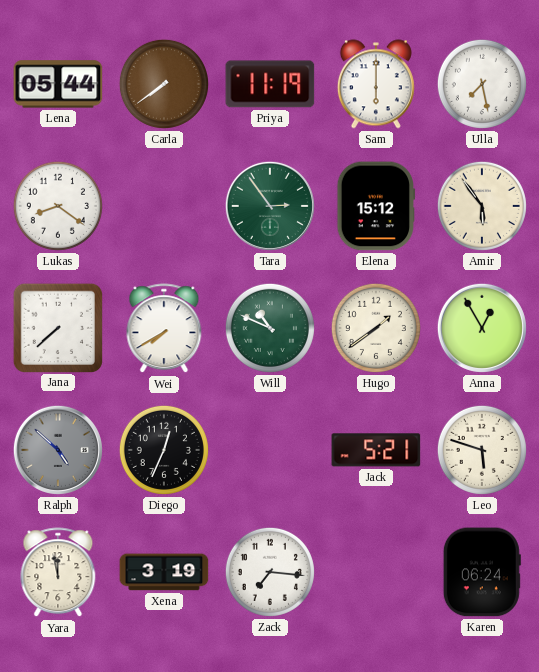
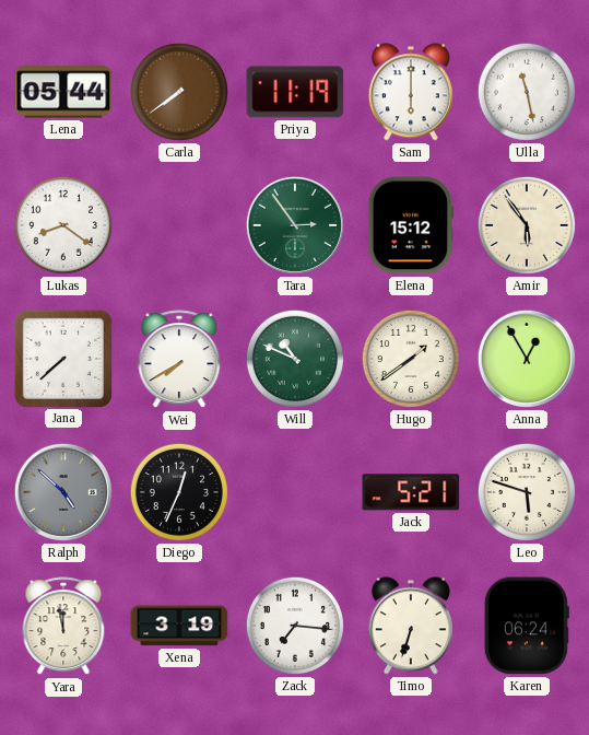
Ulla: 7:28 -> 11:28
Timo: none -> 6:33
